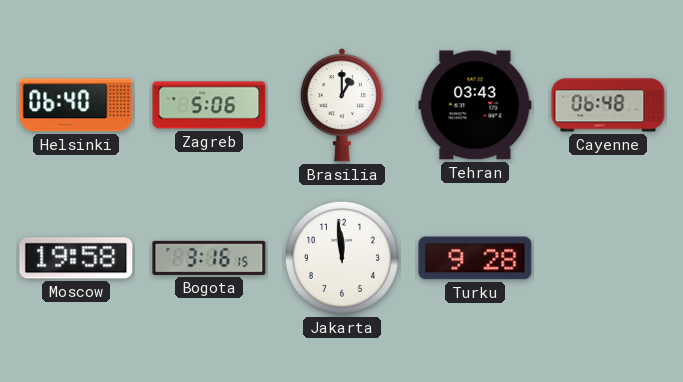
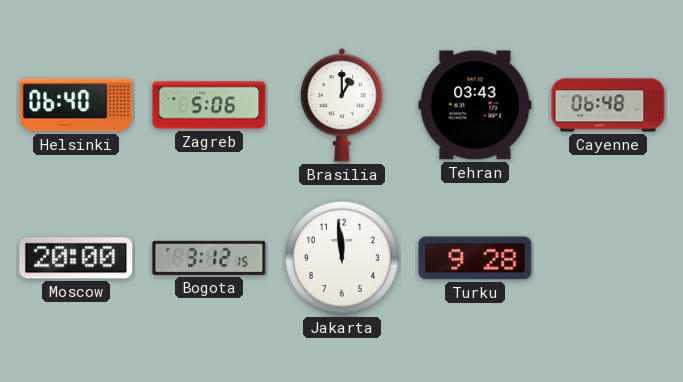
Moscow: 19:58 -> 20:00
Bogota: 3:16 -> 3:12
